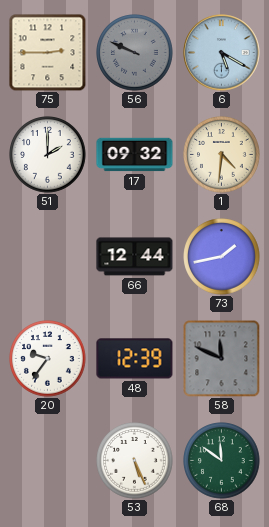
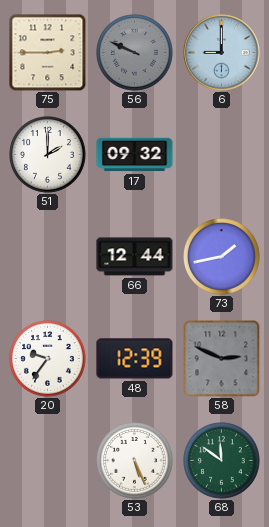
6: 5:20 -> 9:00
1: 4:31 -> none
58: 11:49 -> 2:49
